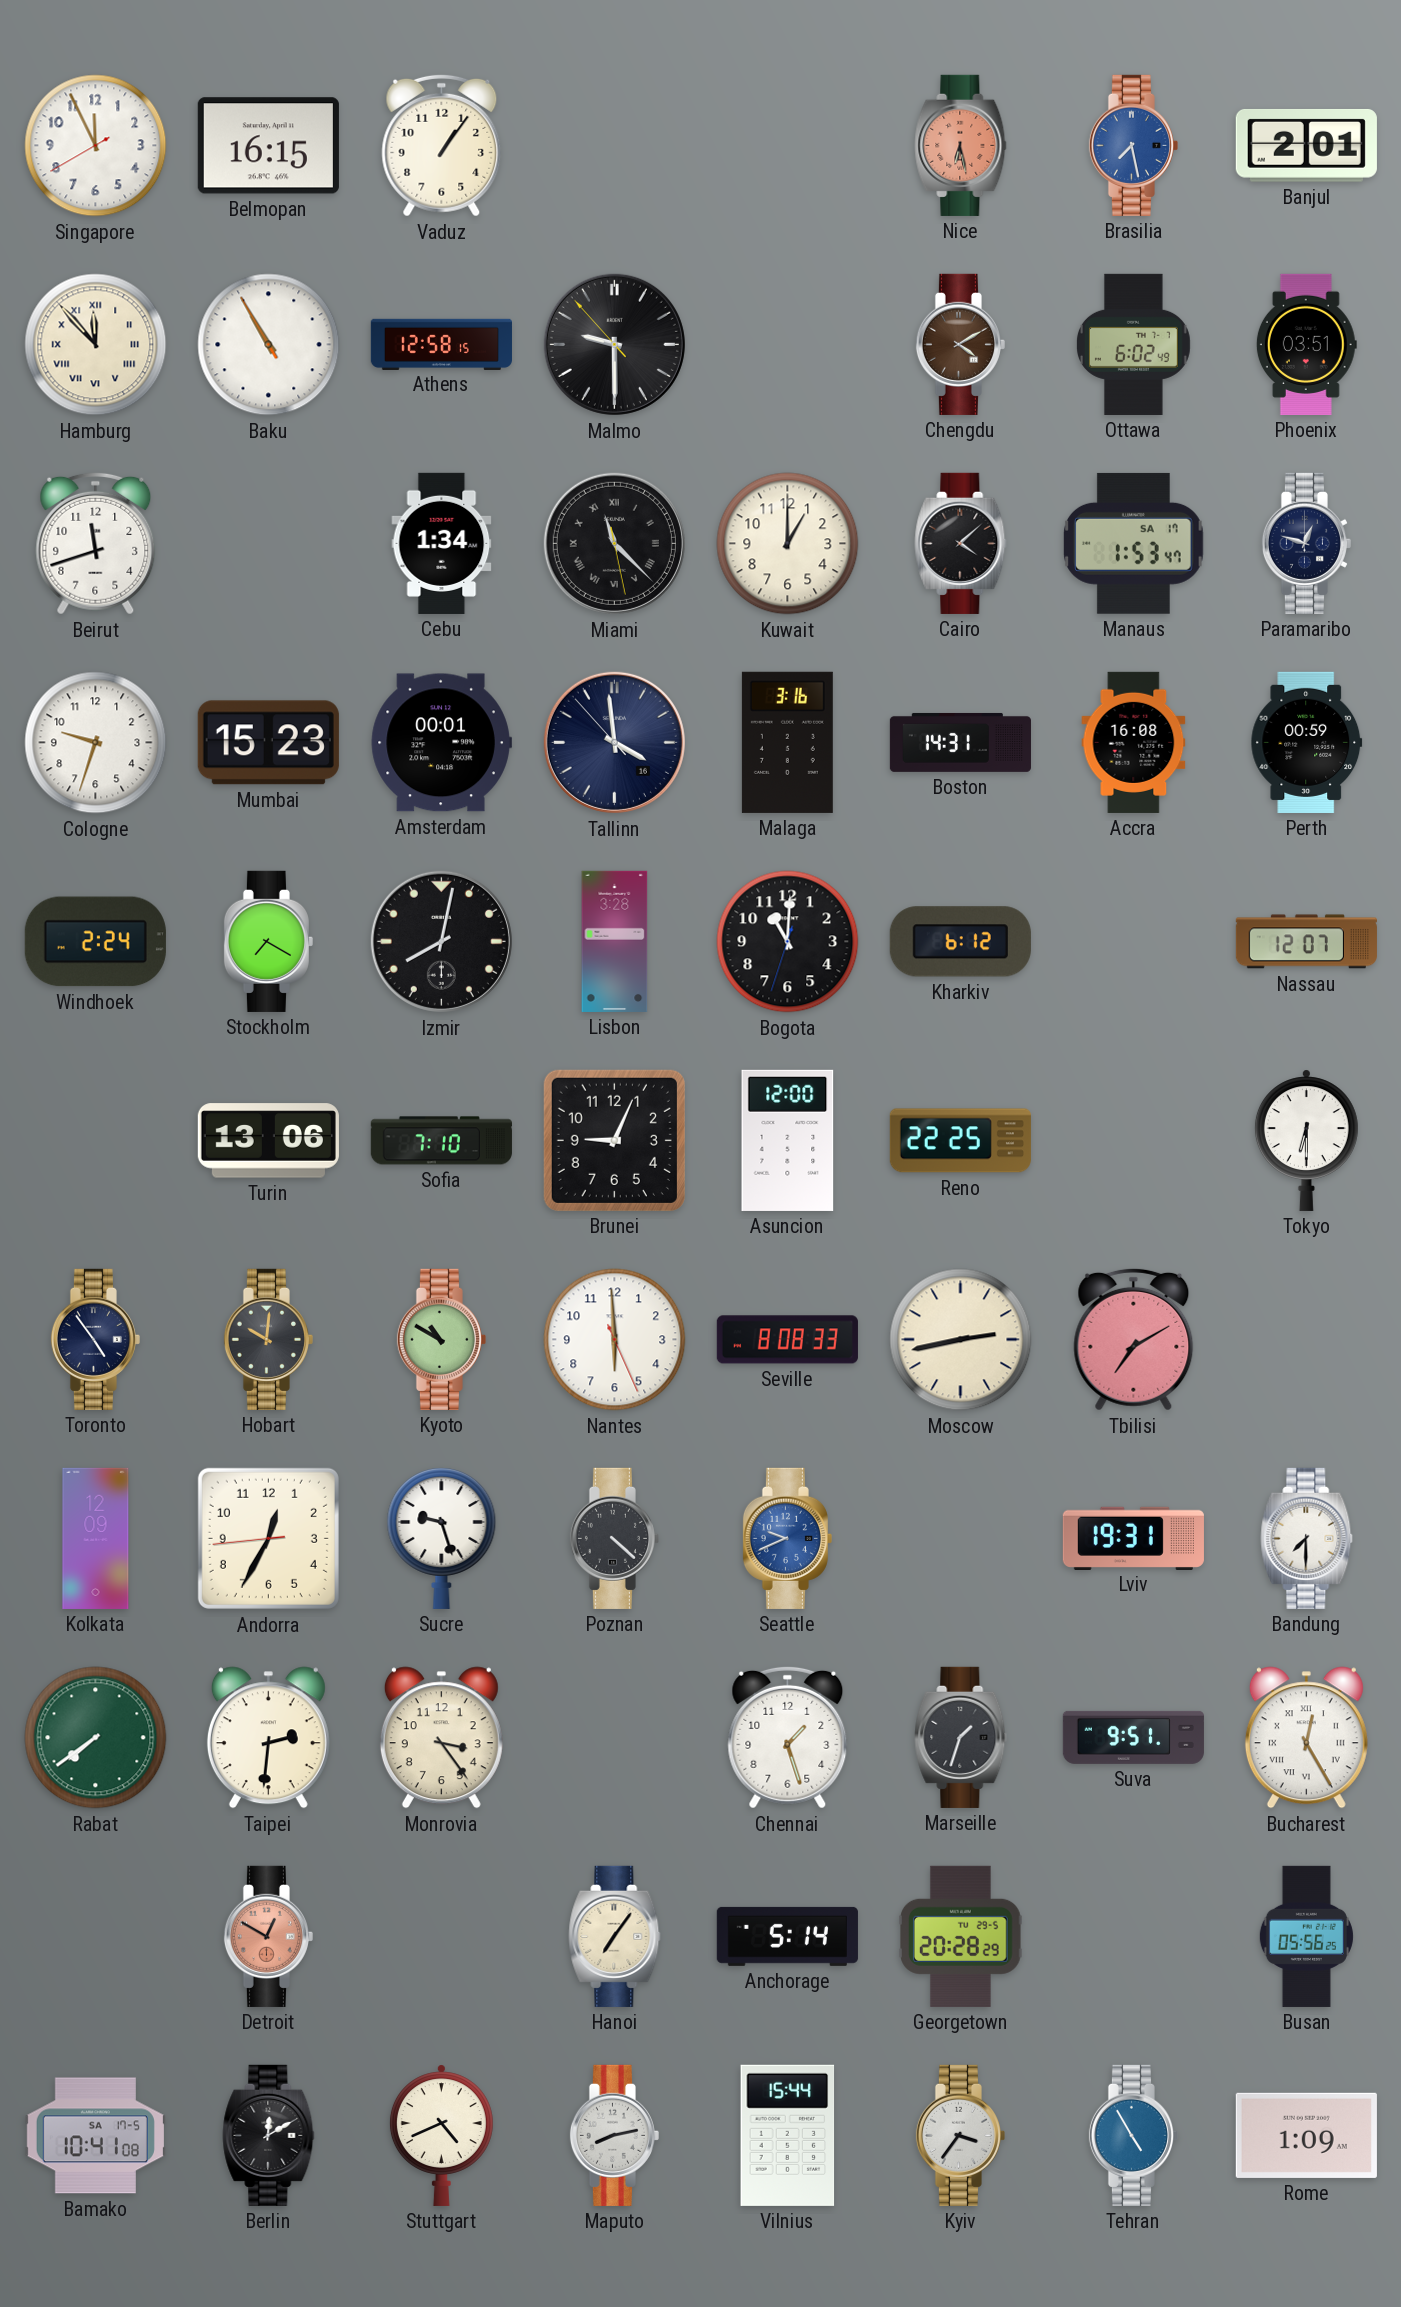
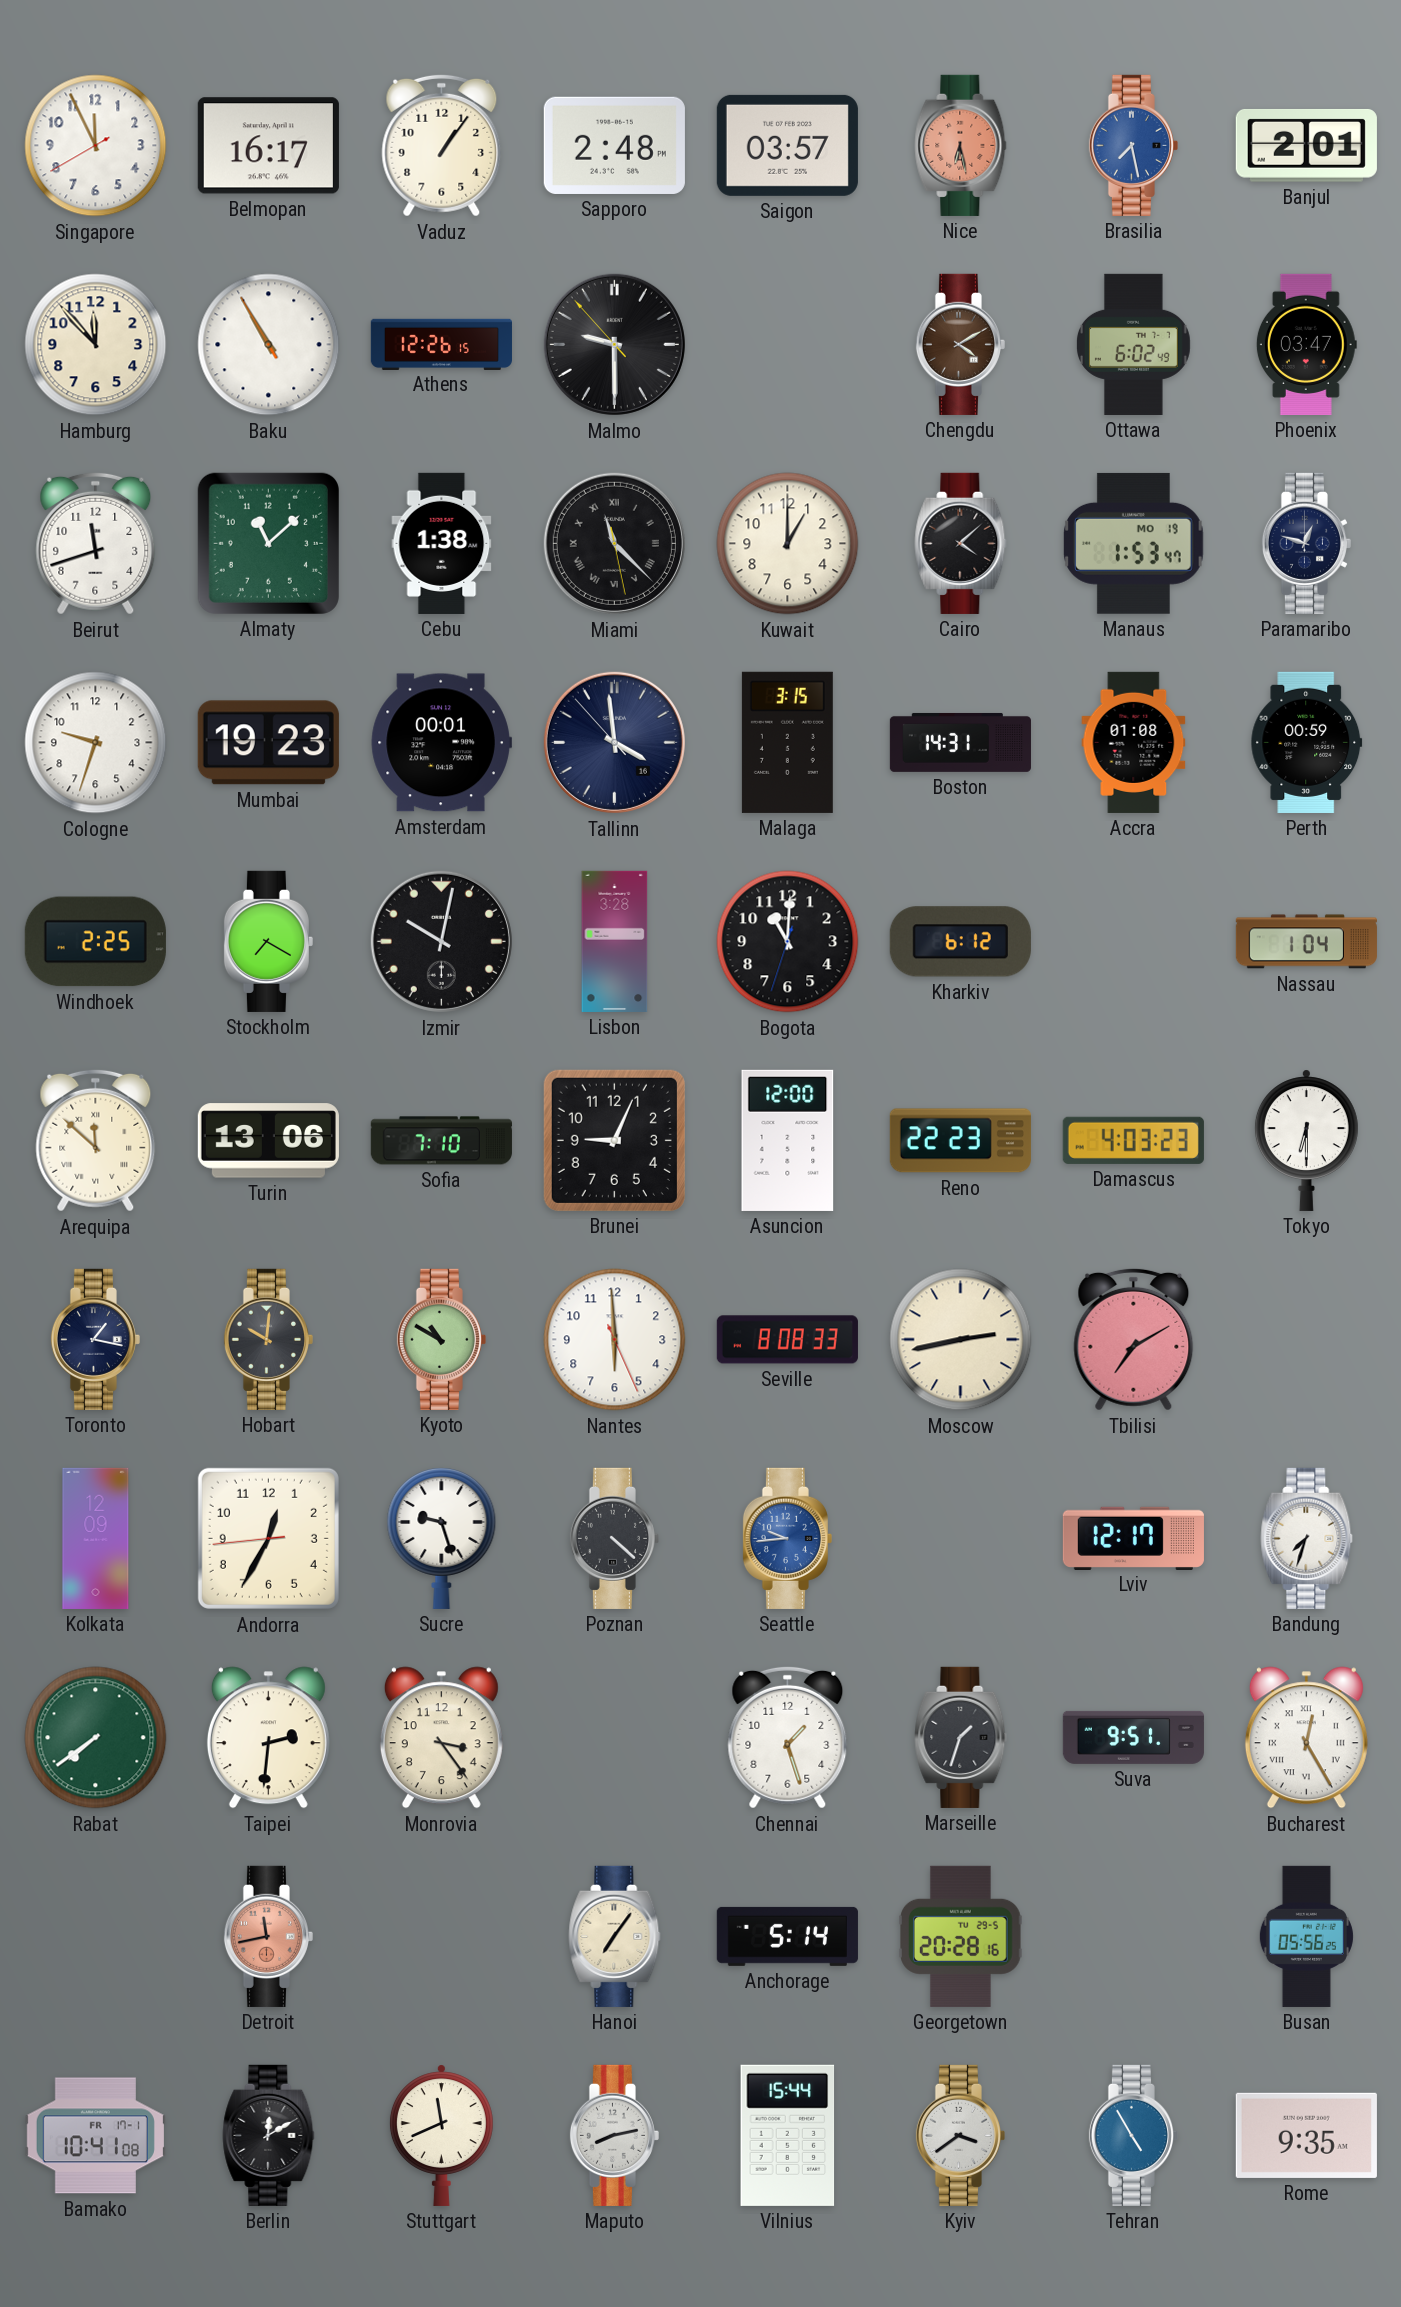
Belmopan: 16:15 -> 16:17
Sapporo: none -> 2:48
Saigon: none -> 03:57
Hamburg numerals: Roman -> Arabic
Athens: 12:58 -> 12:26
Phoenix: 03:51 -> 03:47
Almaty: none -> 11:08
Cebu: 1:34 -> 1:38
Manaus date: SA 17 -> MO 19
Mumbai: 15:23 -> 19:23
Malaga: 3:16 -> 3:15
Accra: 16:08 -> 01:08
Windhoek: 2:24 -> 2:25
Izmir: 8:02 -> 10:02
Nassau: 12:07 -> 1:04
Arequipa: none -> 11:52
Reno: 22:25 -> 22:23
Damascus: none -> 4:03
Toronto: 4:54 -> 1:17
Seattle: 9:41 -> 9:44
Lviv: 19:31 -> 12:17
Bandung: 7:30 -> 7:33
Detroit: 12:50 -> 11:43
Georgetown: 20:28:29 -> 20:28:16
Bamako date: SA 17-5 -> FR 17-1
Stuttgart: 4:41 -> 11:41
Kyiv: 3:36 -> 3:39
Rome: 1:09 -> 9:35
